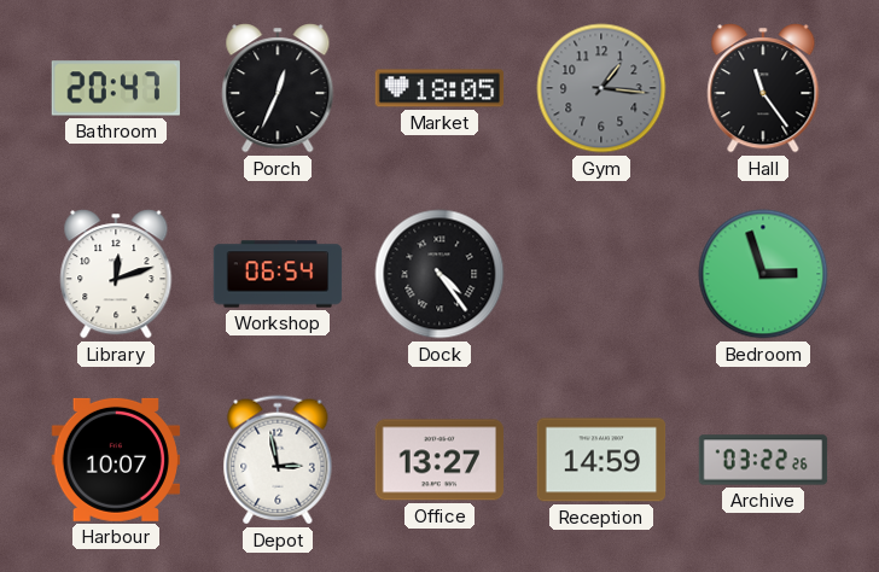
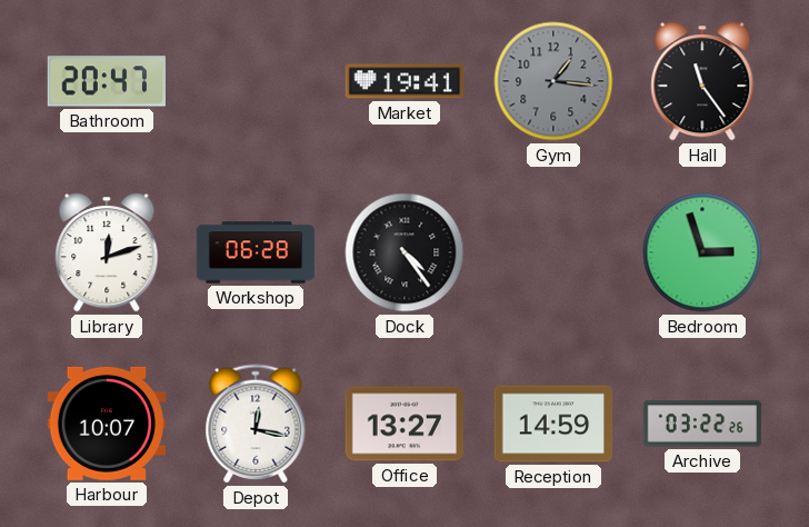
Porch: 12:34 -> none
Market: 18:05 -> 19:41
Workshop: 06:54 -> 06:28
Depot: 2:58 -> 12:17
